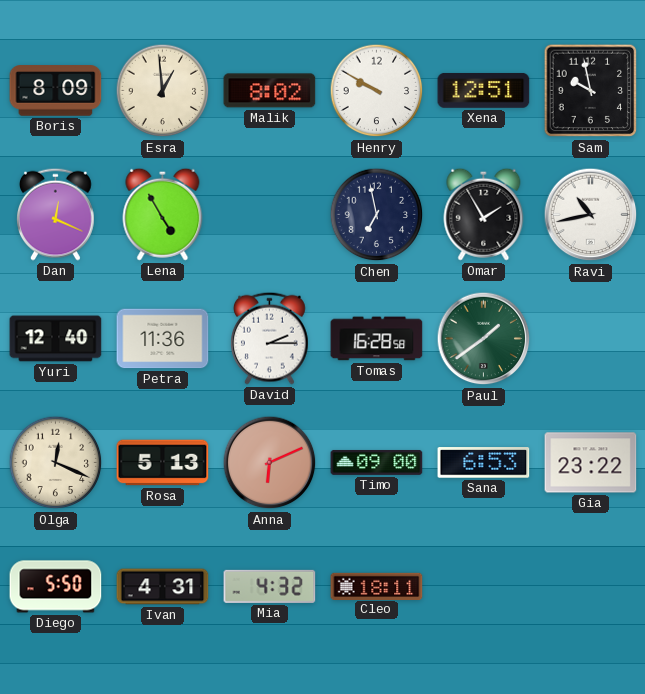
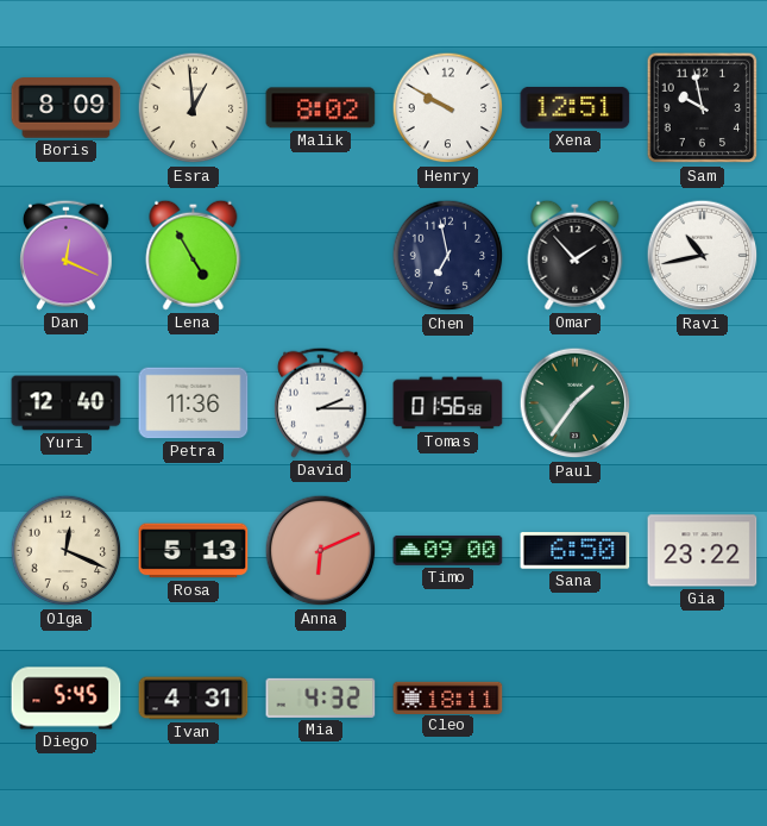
Omar: 1:55 -> 1:53
Tomas: 16:28 -> 01:56
Paul: 1:39 -> 1:36
Sana: 6:53 -> 6:50
Diego: 5:50 -> 5:45
